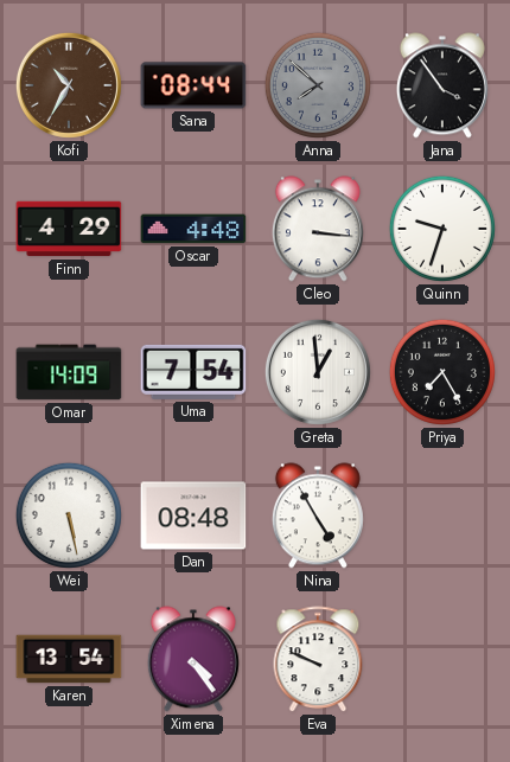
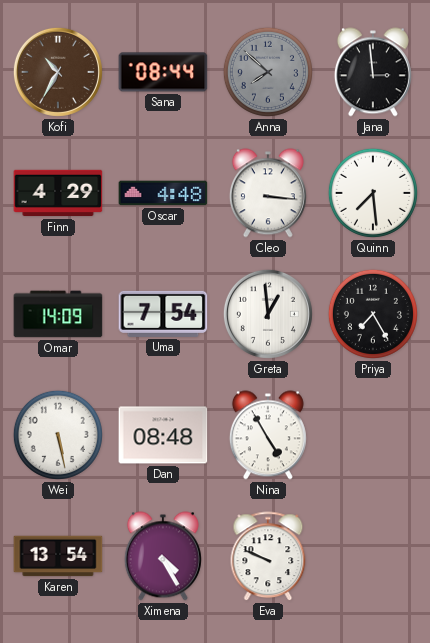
Jana: 3:54 -> 2:59
Quinn: 9:33 -> 7:29
Ximena: 4:24 -> 4:25
